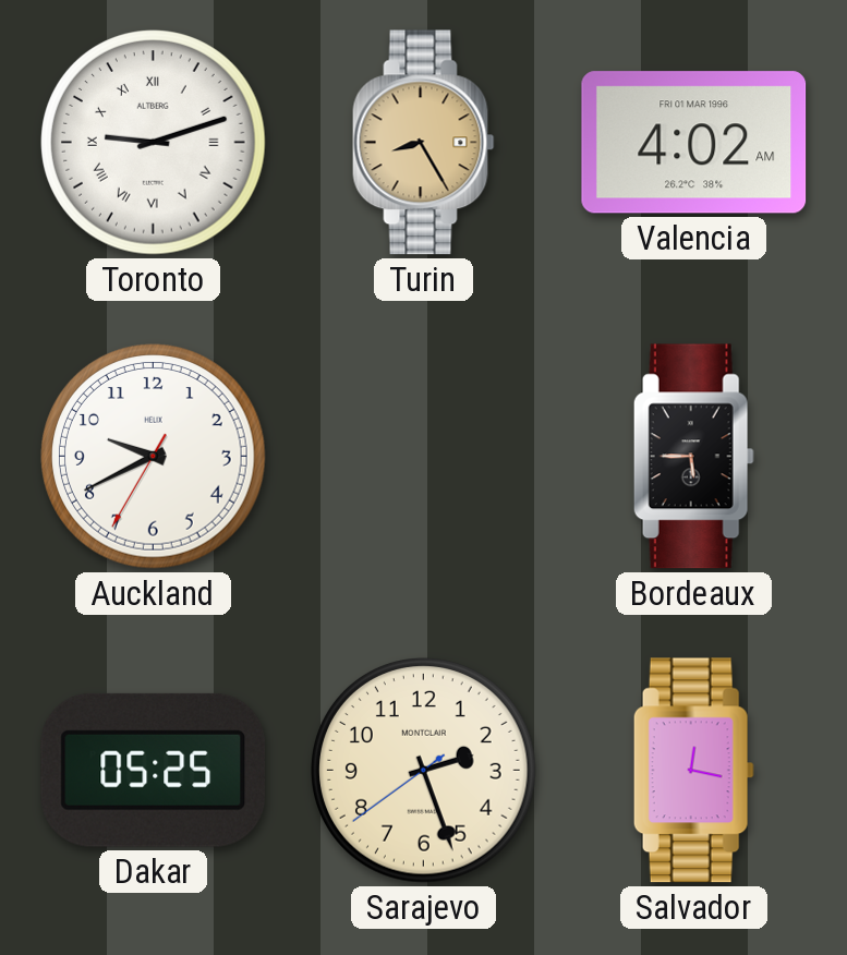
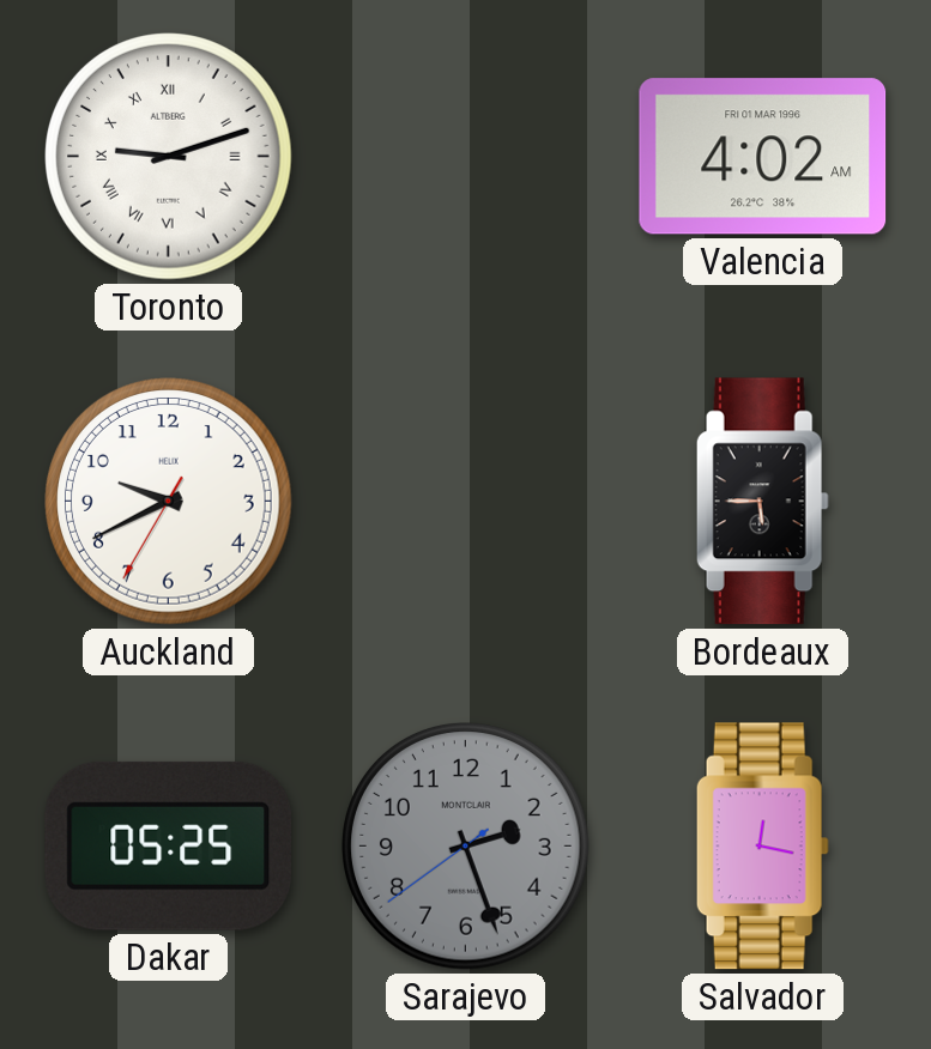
Turin: 8:25 -> none
Sarajevo dial: cream -> grey
